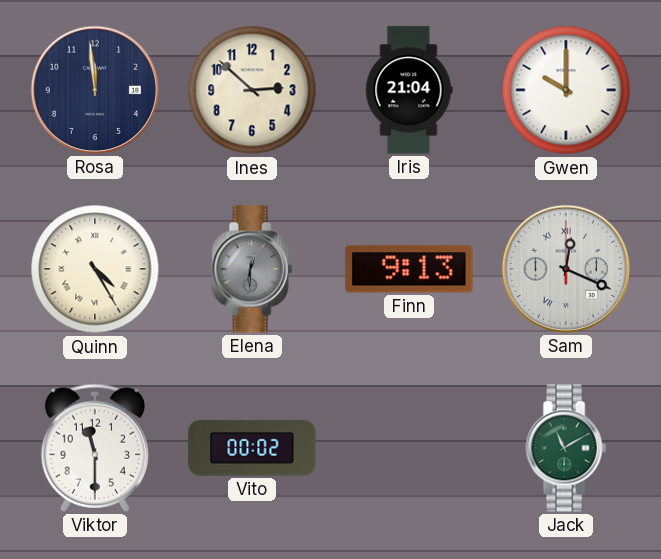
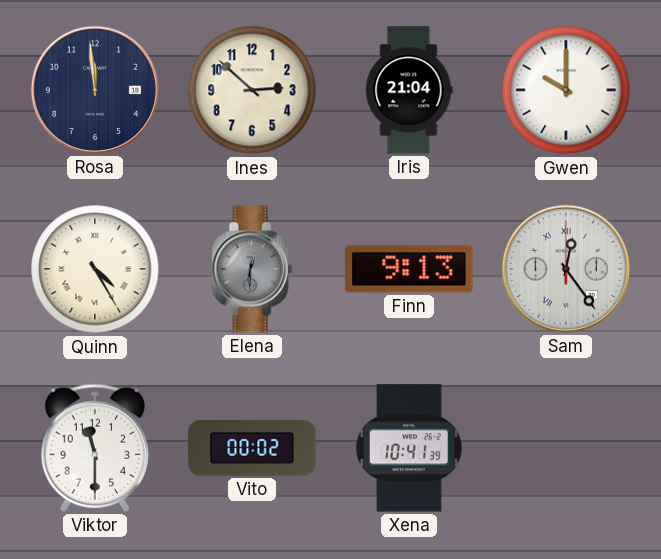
Sam: 12:19 -> 12:24
Xena: none -> 10:41
Jack: 11:10 -> none
